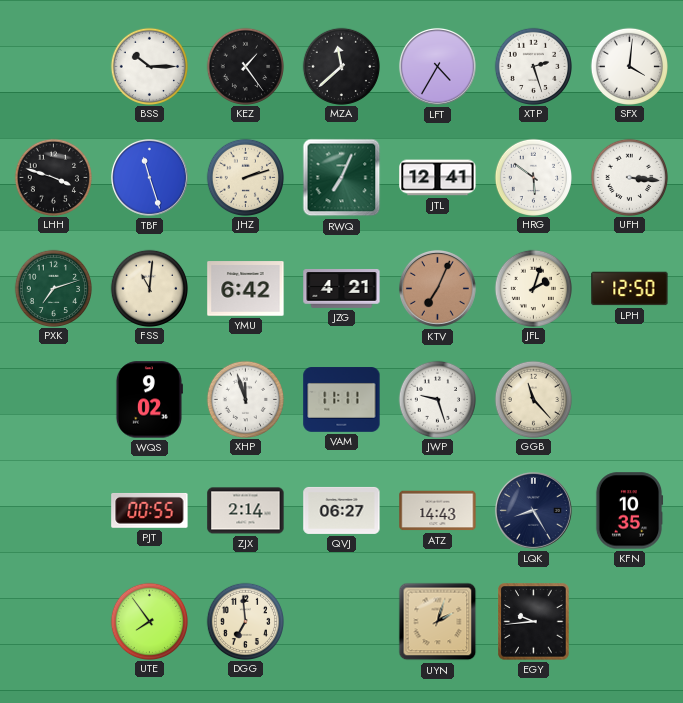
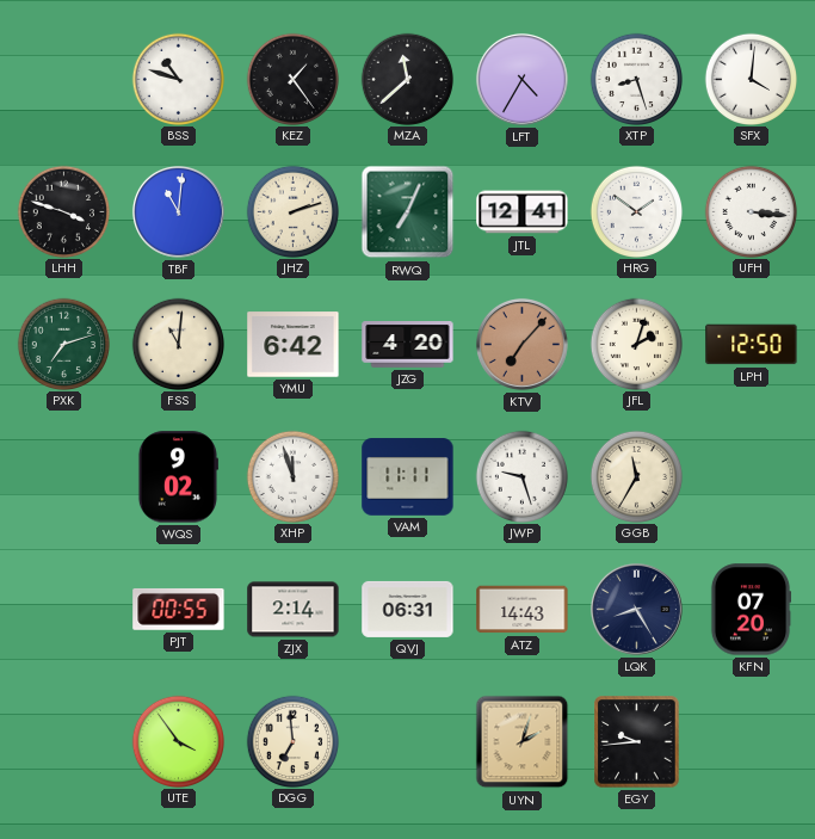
BSS: 10:15 -> 10:48
XTP: 2:27 -> 8:27
TBF: 11:27 -> 11:01
HRG: 5:51 -> 1:51
JZG: 4:21 -> 4:20
KTV: 7:04 -> 7:07
GGB: 11:23 -> 11:35
QVJ: 06:27 -> 06:31
KFN: 10:35 -> 07:20
UTE: 7:54 -> 3:54
